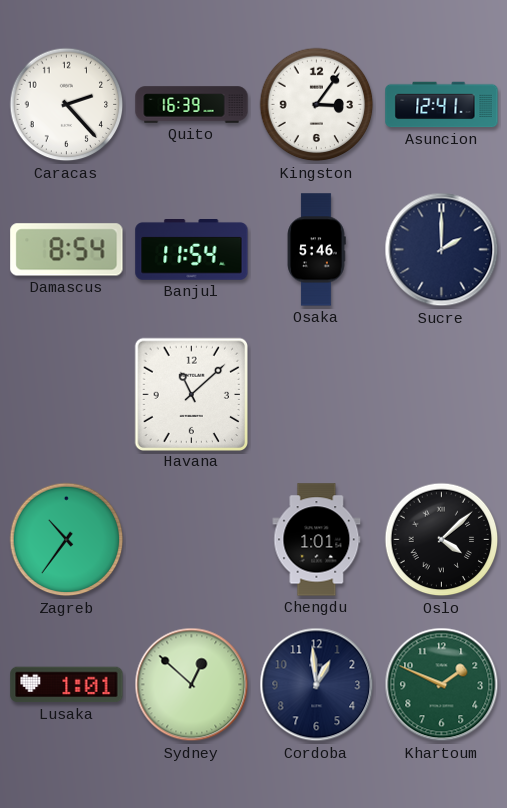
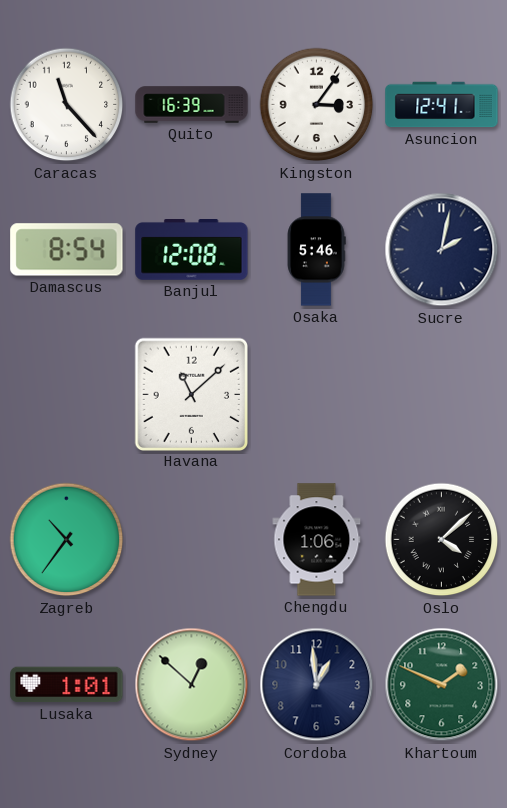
Caracas: 2:23 -> 11:23
Banjul: 11:54 -> 12:08
Sucre: 2:00 -> 2:02
Chengdu: 1:01 -> 1:06
